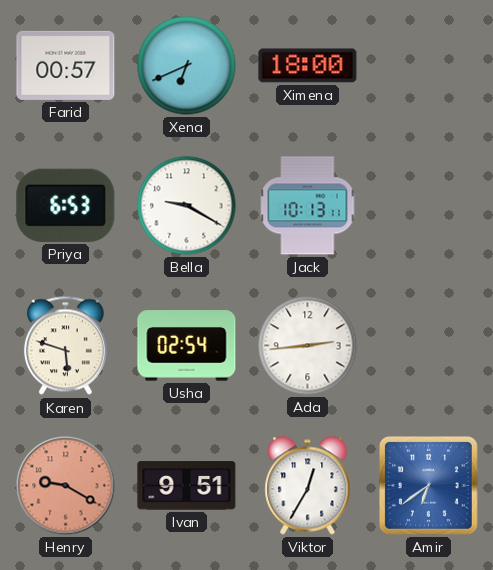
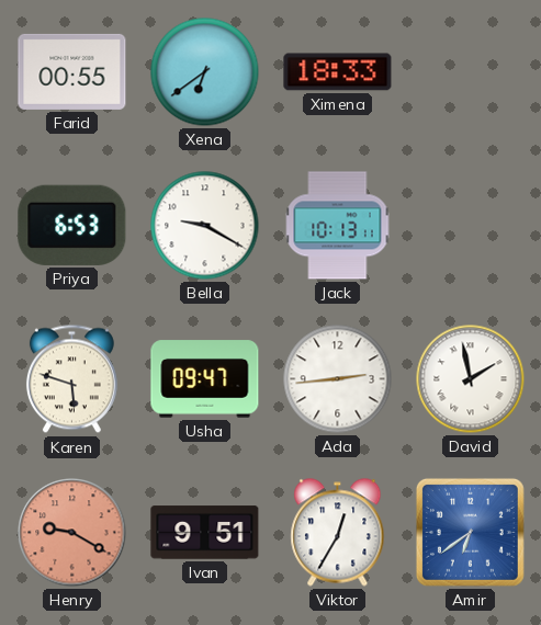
Farid: 00:57 -> 00:55
Xena: 6:41 -> 6:39
Ximena: 18:00 -> 18:33
Usha: 02:54 -> 09:47
David: none -> 1:58
